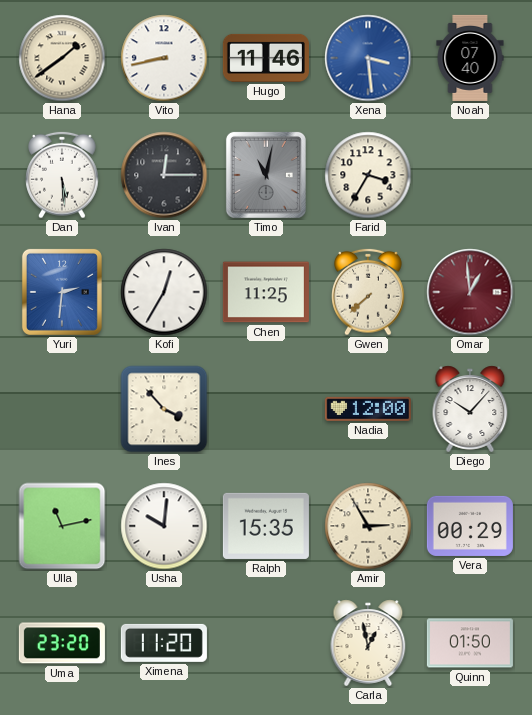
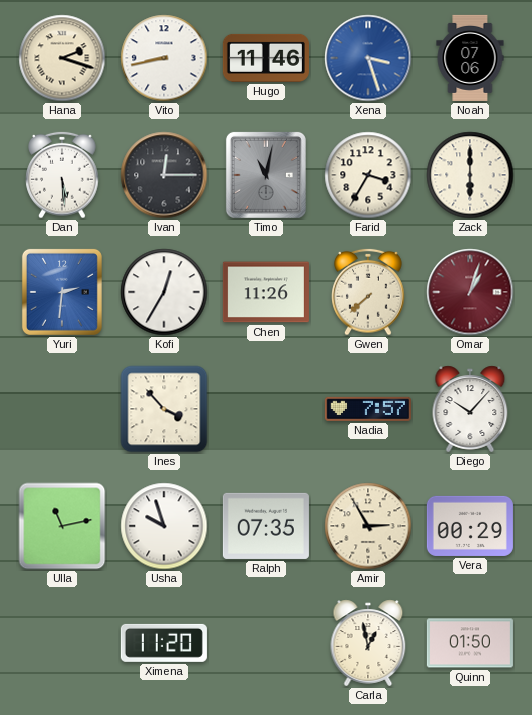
Hana: 1:39 -> 2:18
Xena: 3:29 -> 3:27
Noah: 07:40 -> 07:06
Zack: none -> 6:00
Chen: 11:25 -> 11:26
Omar: 12:59 -> 1:03
Nadia: 12:00 -> 7:57
Usha: 10:01 -> 9:57
Ralph: 15:35 -> 07:35
Uma: 23:20 -> none
